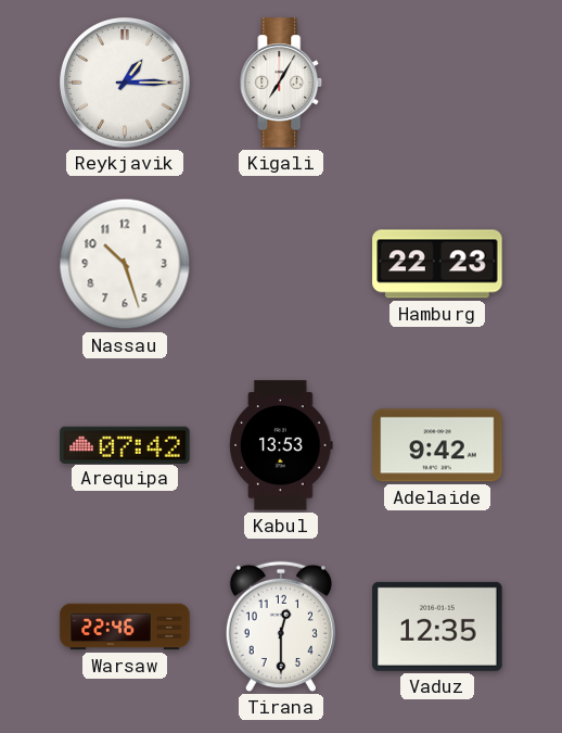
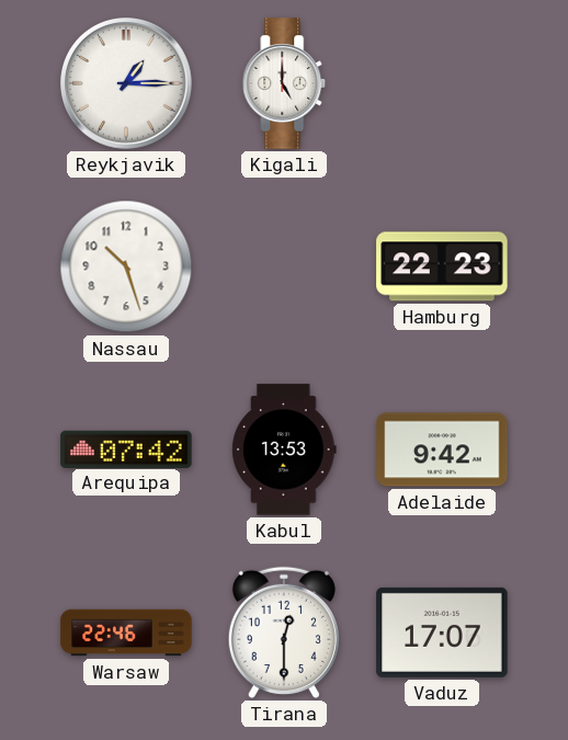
Kigali: 7:05 -> 5:00
Vaduz: 12:35 -> 17:07
